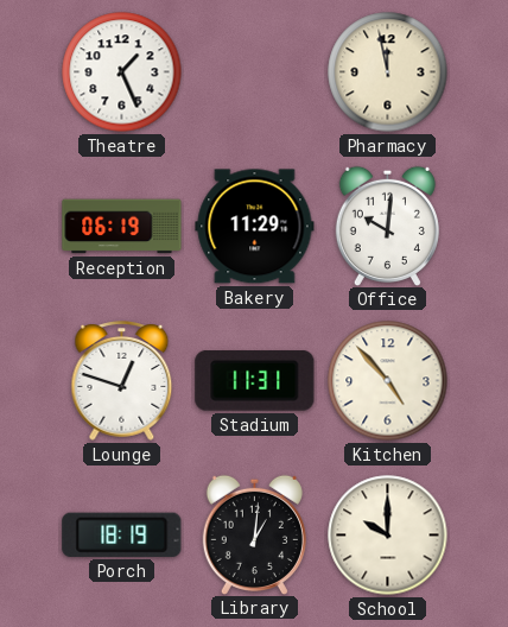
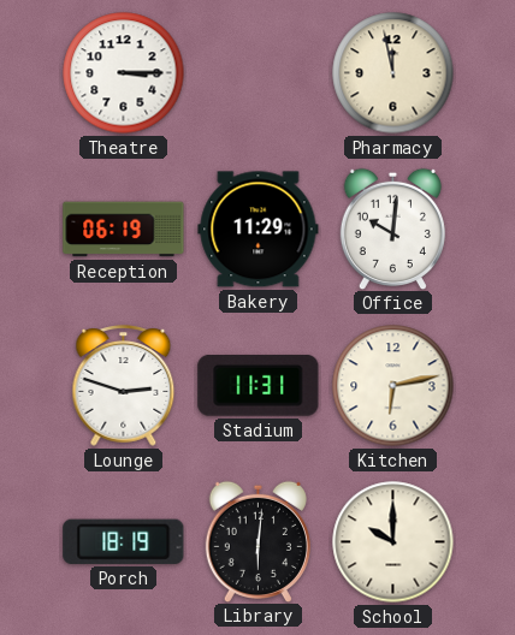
Theatre: 1:26 -> 3:15
Lounge: 12:48 -> 2:48
Kitchen: 4:53 -> 6:13
Library: 1:01 -> 6:01
